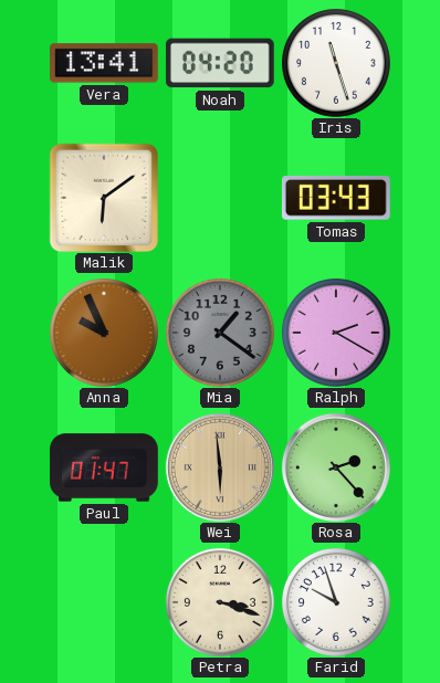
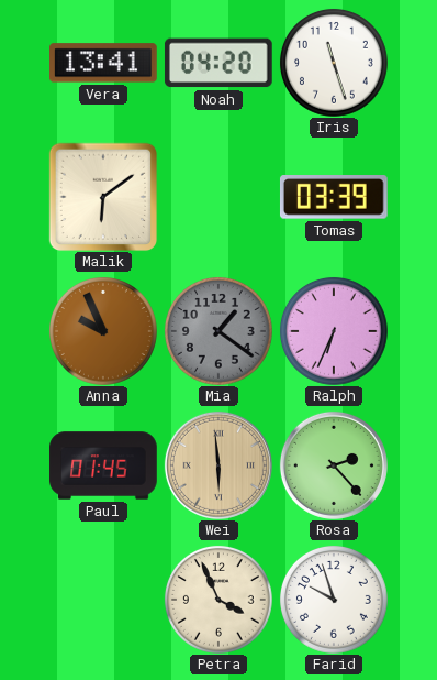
Tomas: 03:43 -> 03:39
Ralph: 2:20 -> 6:34
Paul: 01:47 -> 01:45
Petra: 3:18 -> 3:56
